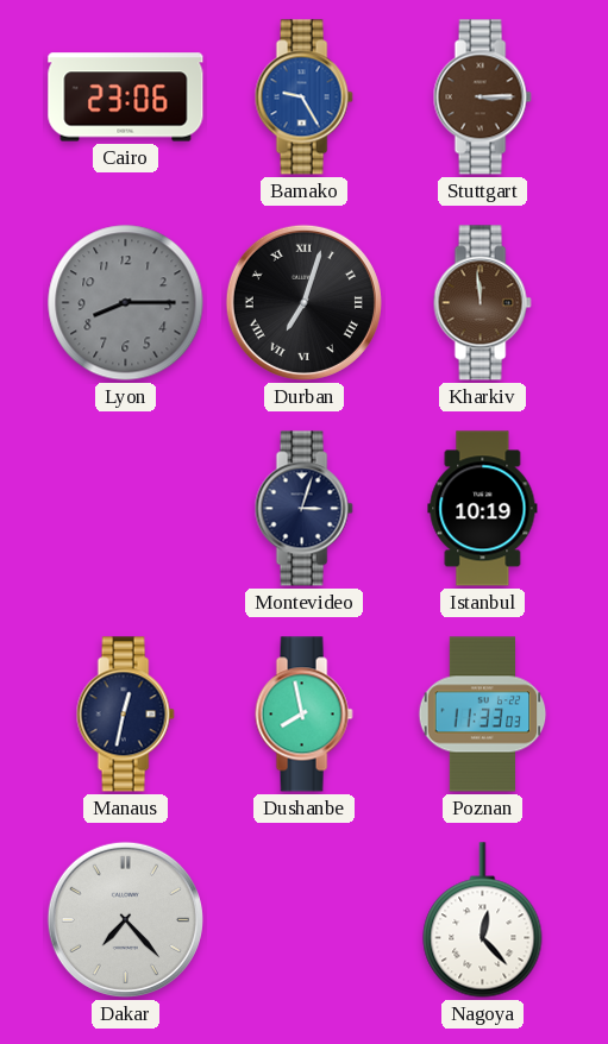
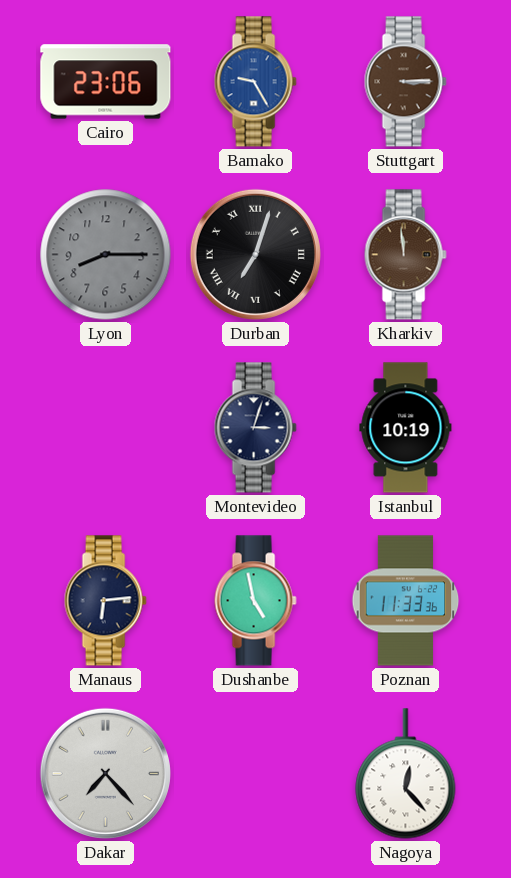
Manaus: 12:32 -> 6:14
Dushanbe: 7:58 -> 4:58
Poznan: 11:33:03 -> 11:33:36
